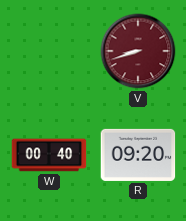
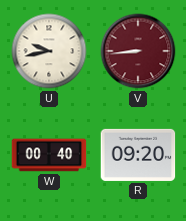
U: none -> 9:43
V: 8:42 -> 8:44
